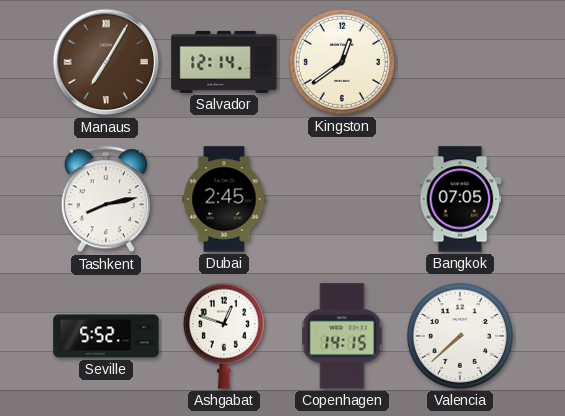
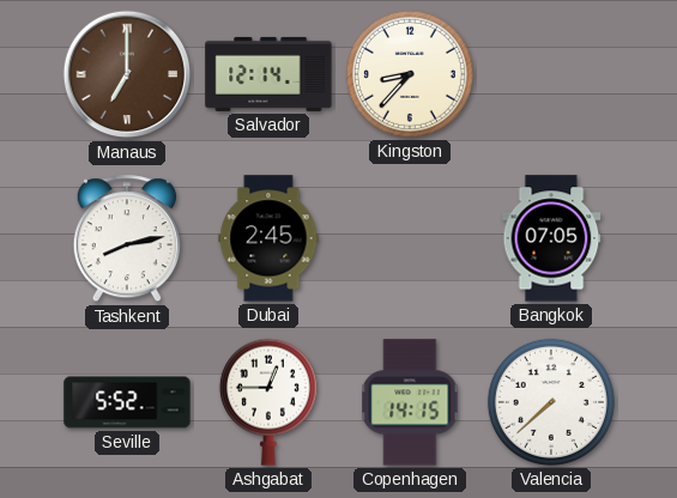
Manaus: 7:05 -> 7:00
Kingston: 12:39 -> 8:37
Ashgabat: 12:48 -> 12:45
